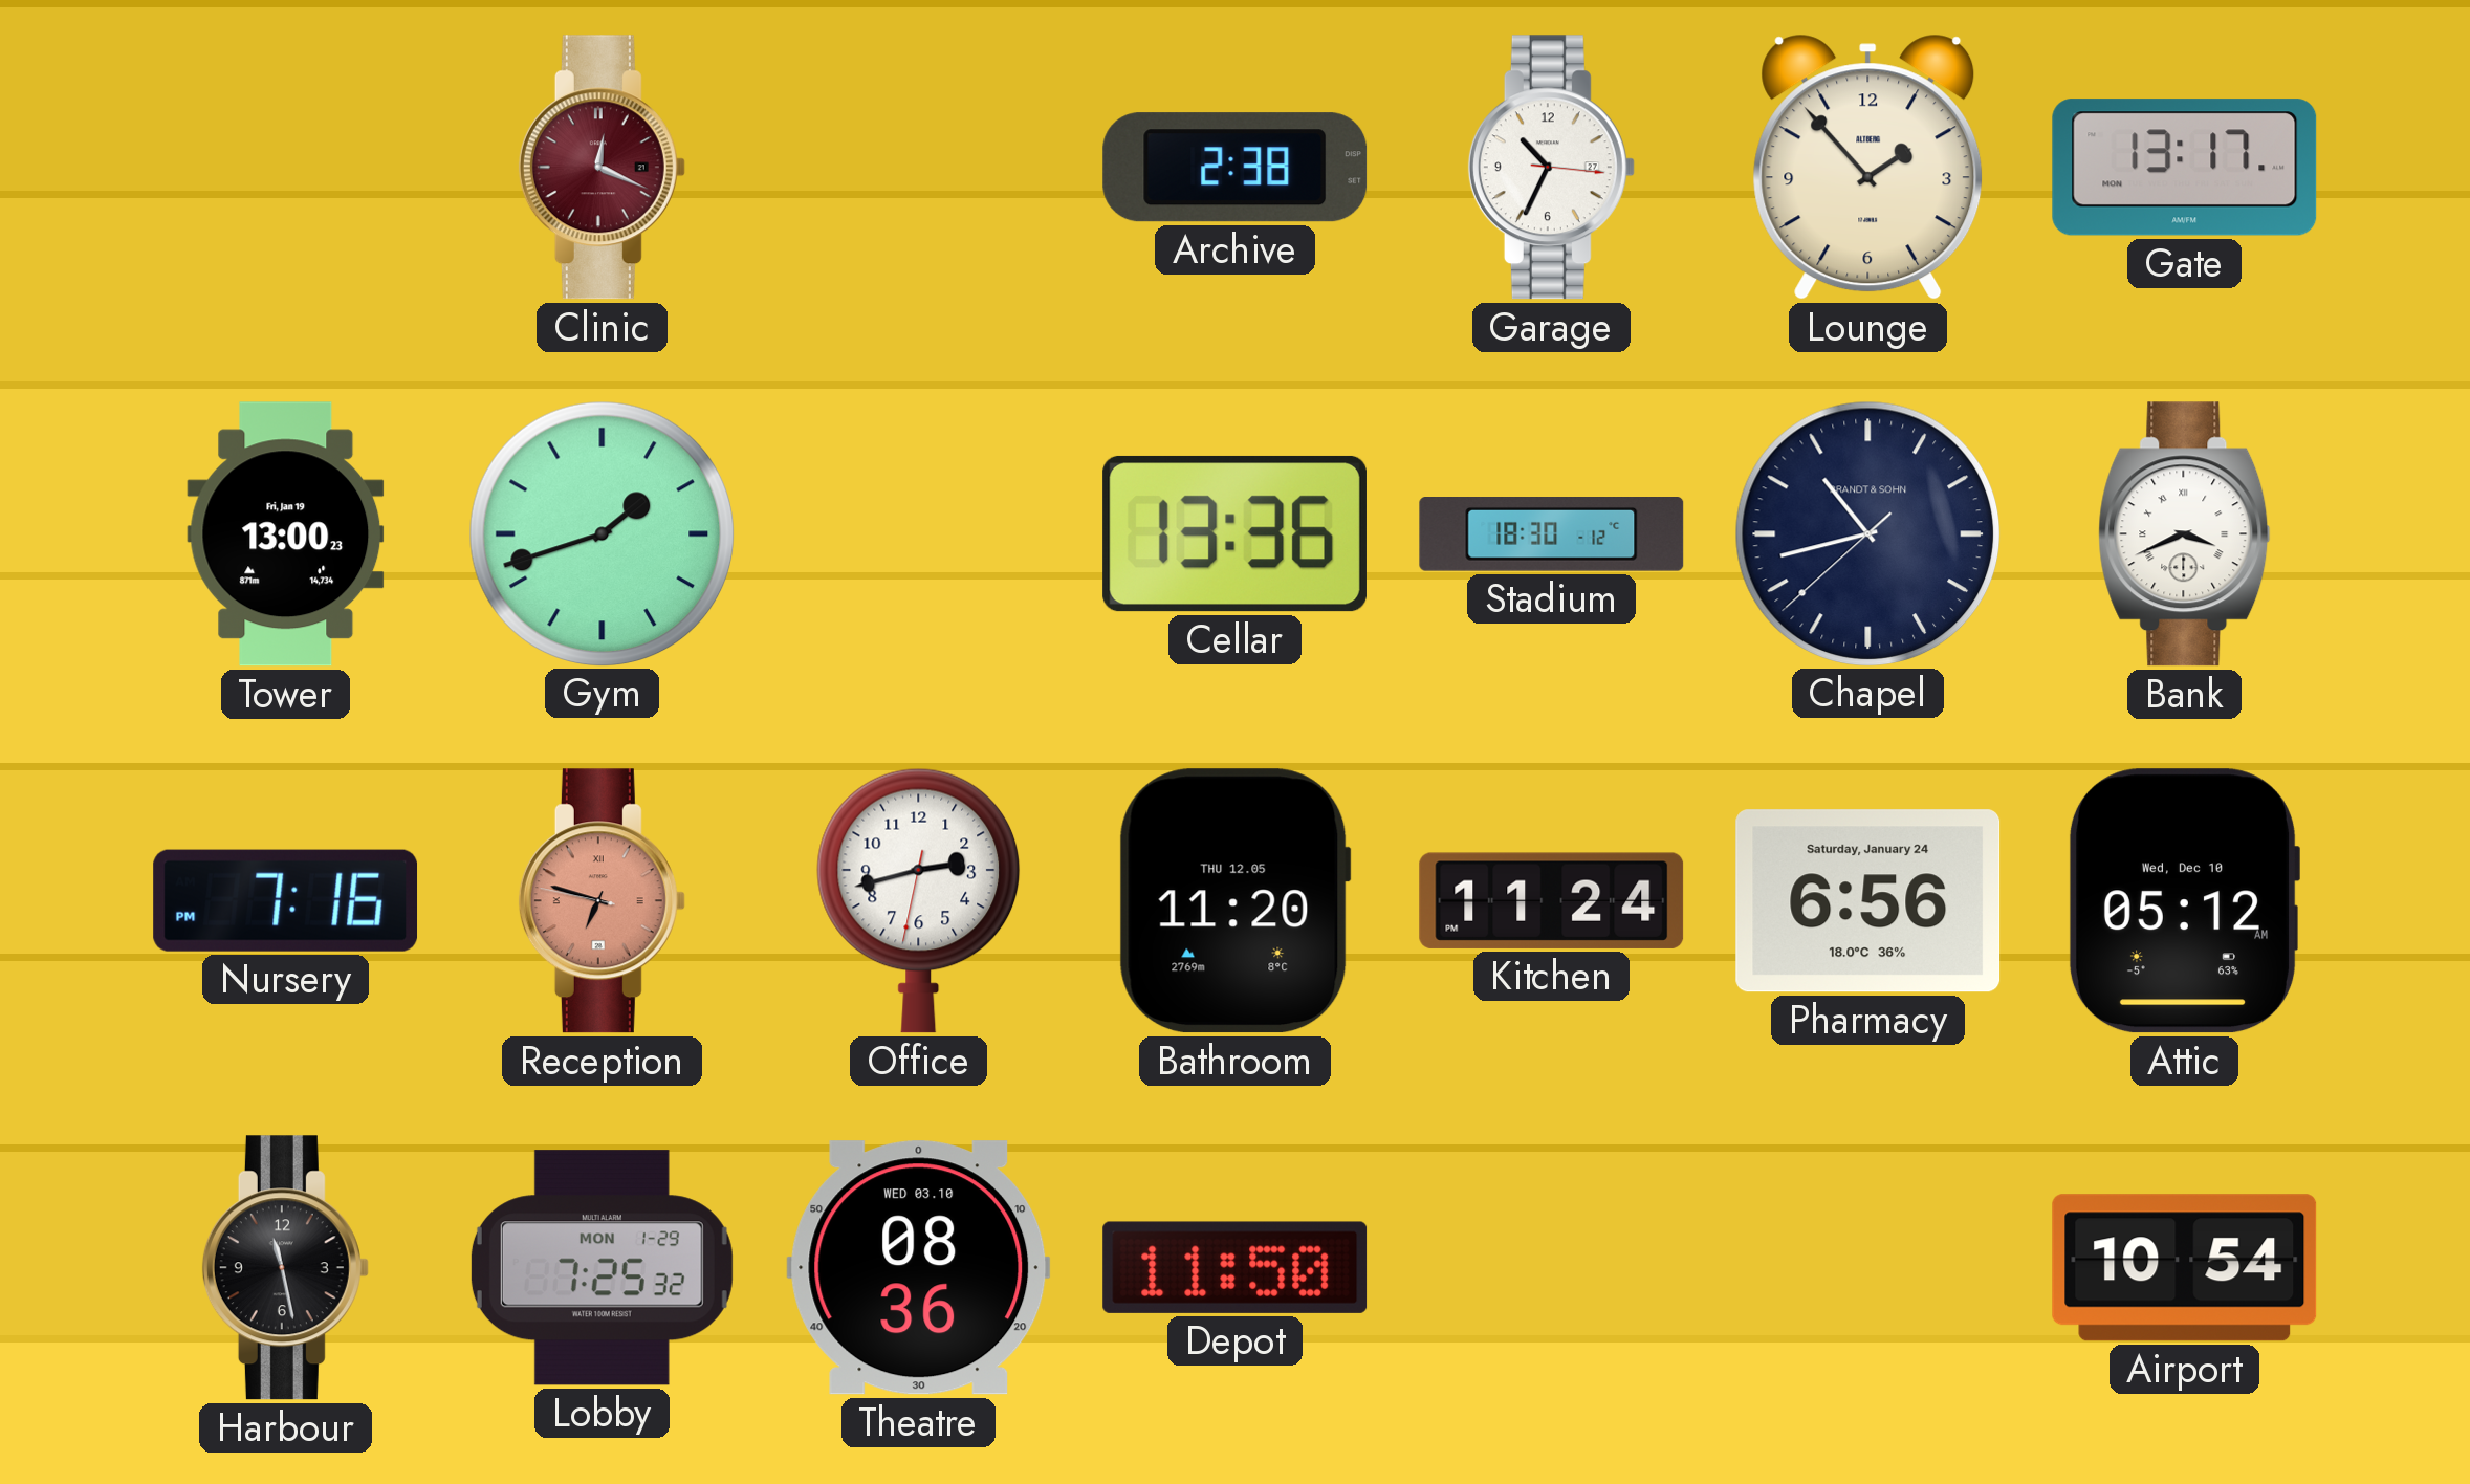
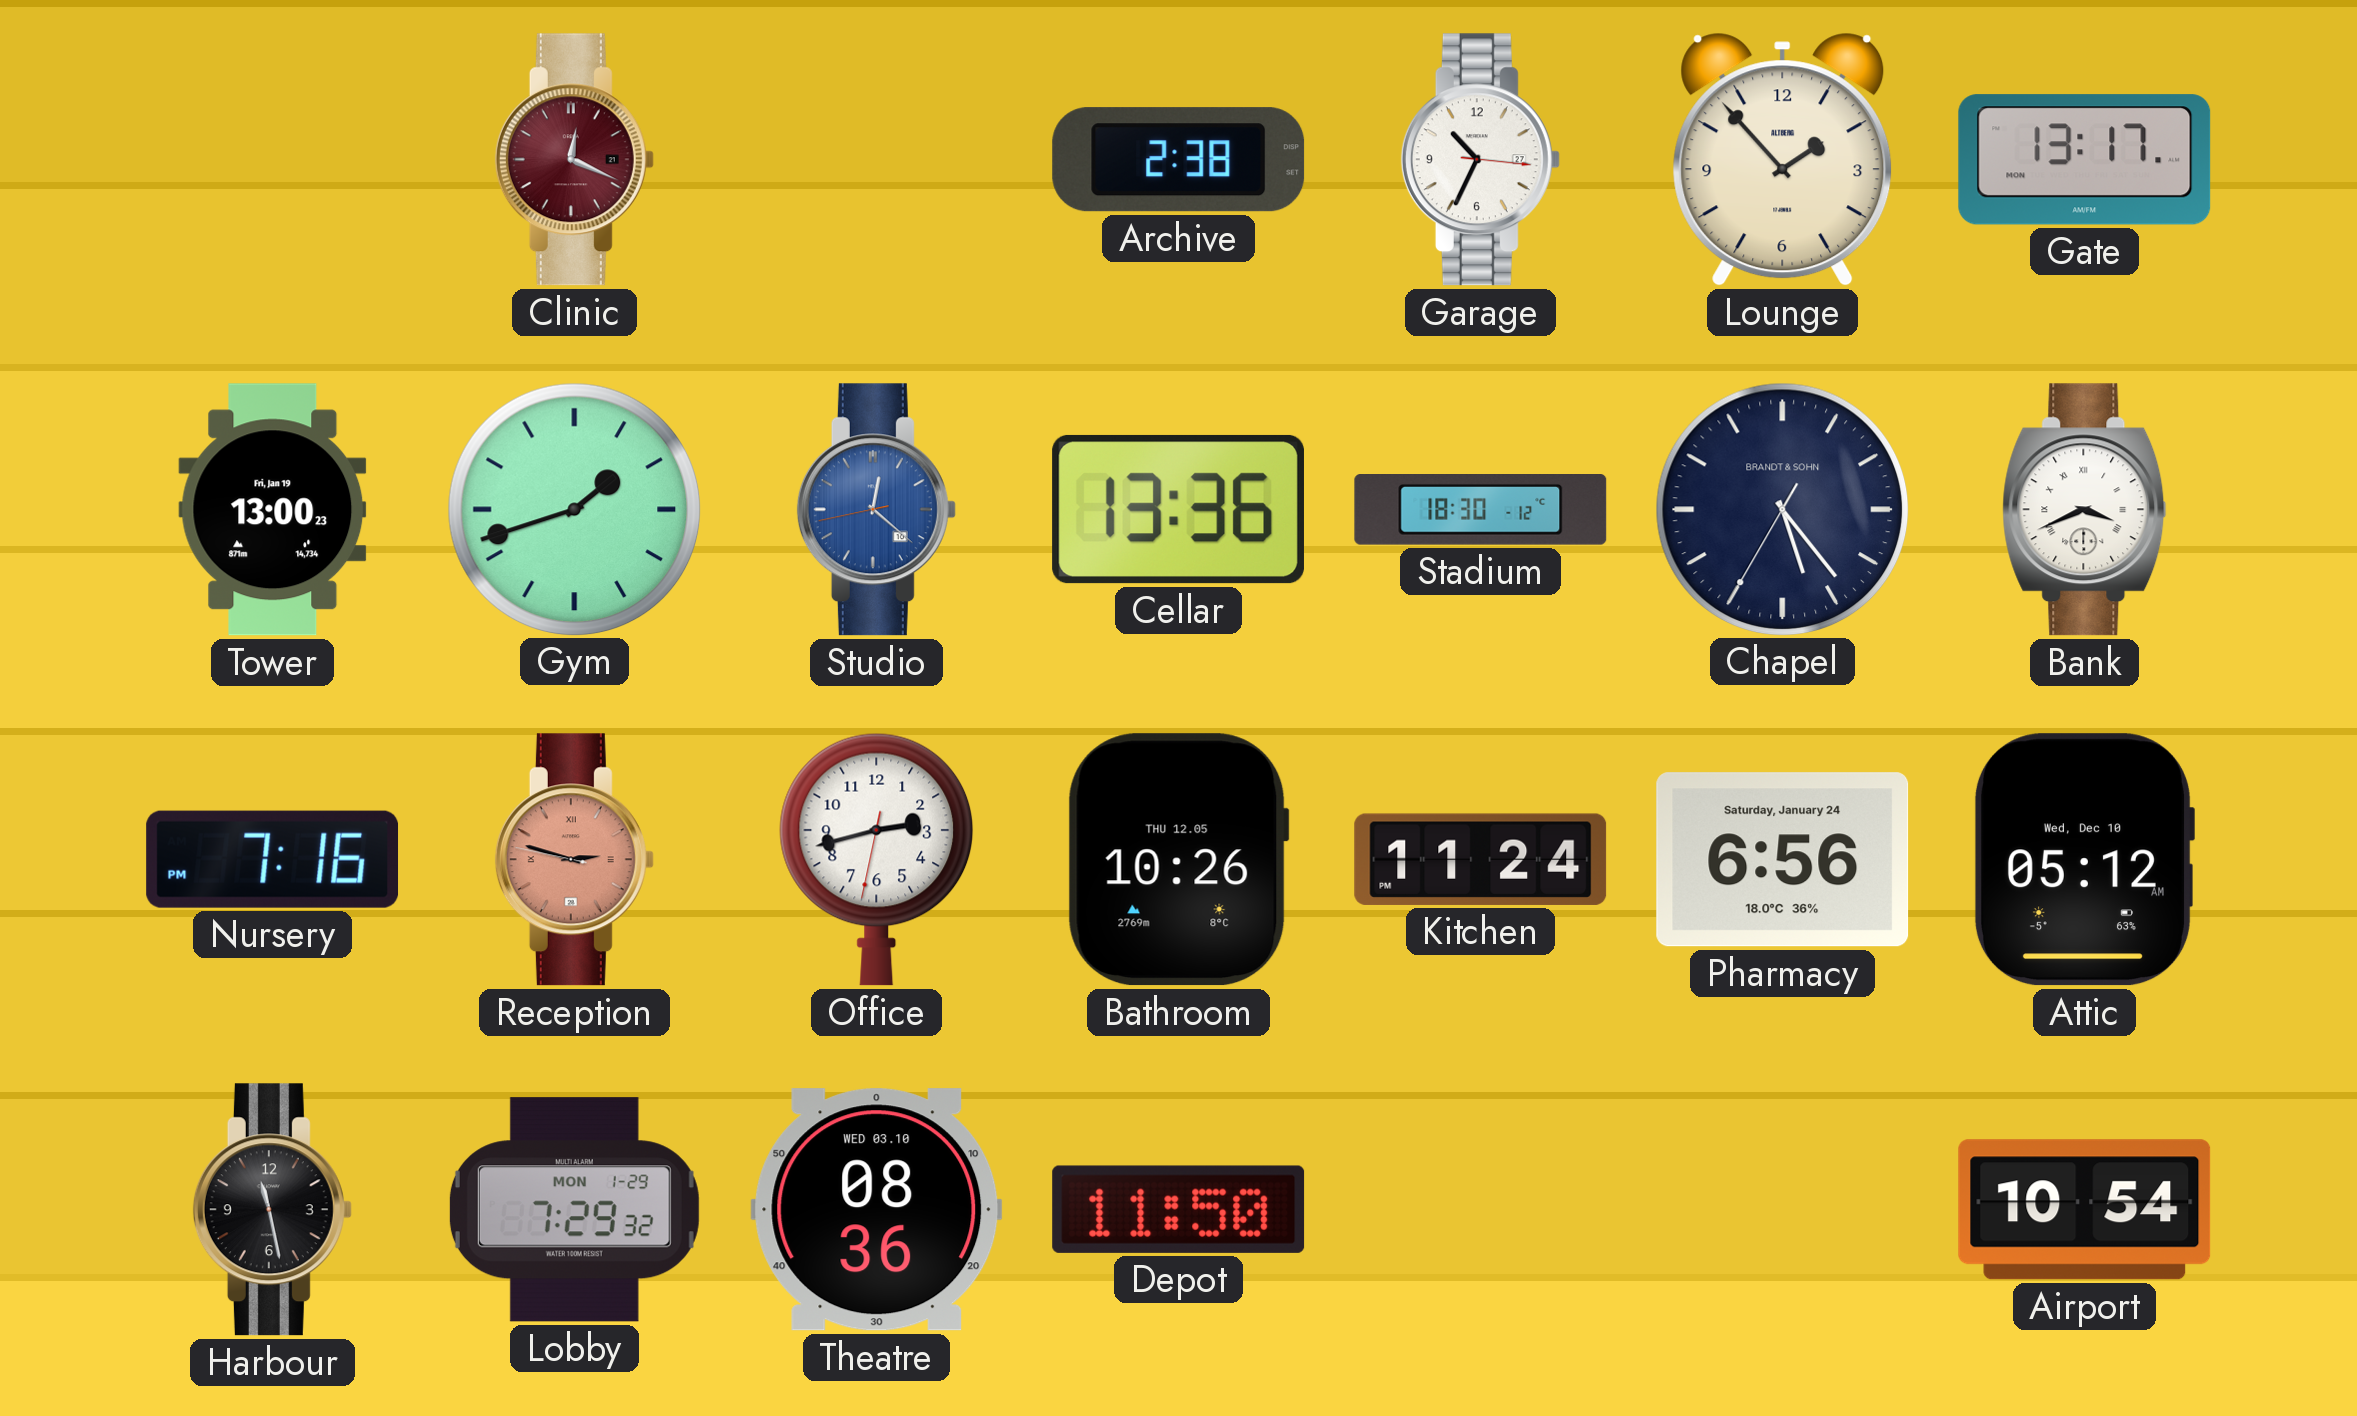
Studio: none -> 12:21
Chapel: 10:42 -> 5:23
Reception: 6:47 -> 2:47
Bathroom: 11:20 -> 10:26
Lobby: 7:25 -> 7:29
